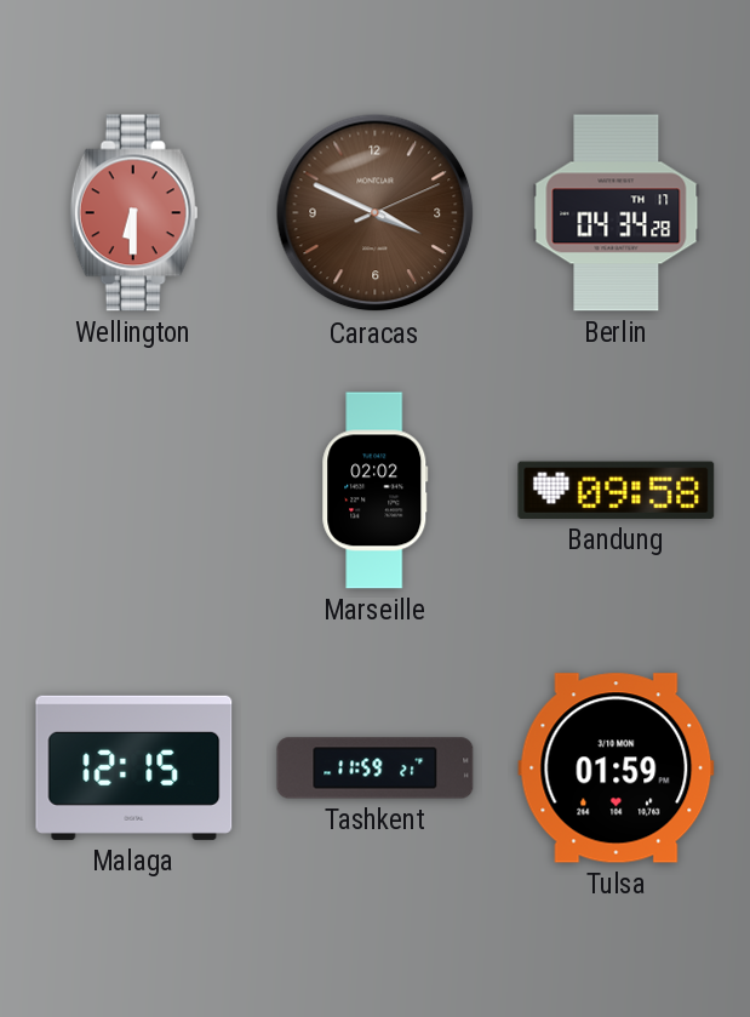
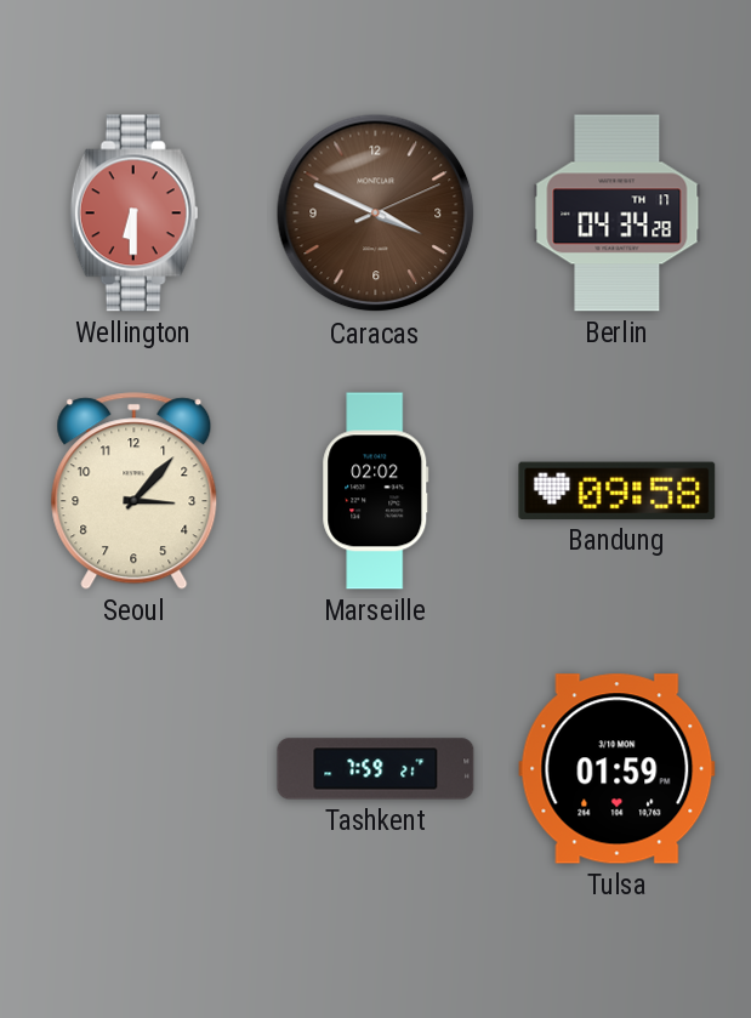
Seoul: none -> 3:07
Malaga: 12:15 -> none
Tashkent: 11:59 -> 7:59
